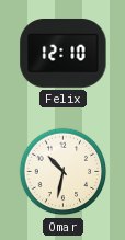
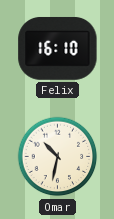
Felix: 12:10 -> 16:10
